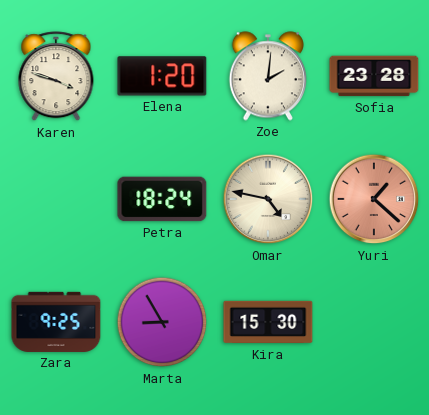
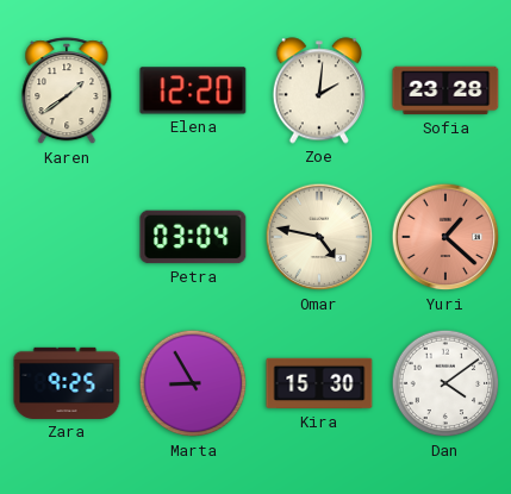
Karen: 3:48 -> 1:39
Elena: 1:20 -> 12:20
Petra: 18:24 -> 03:04
Dan: none -> 4:09
